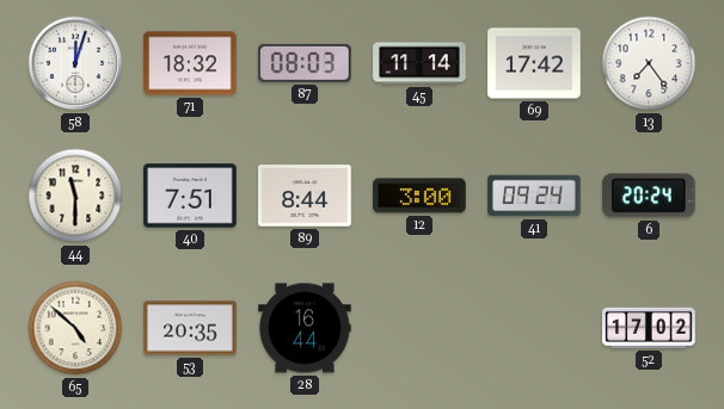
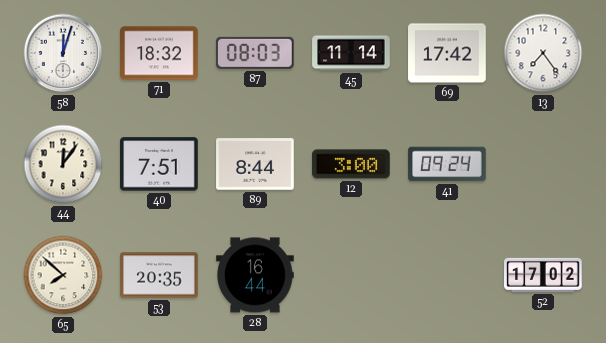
44: 11:30 -> 12:06
6: 20:24 -> none
65: 4:52 -> 7:52
